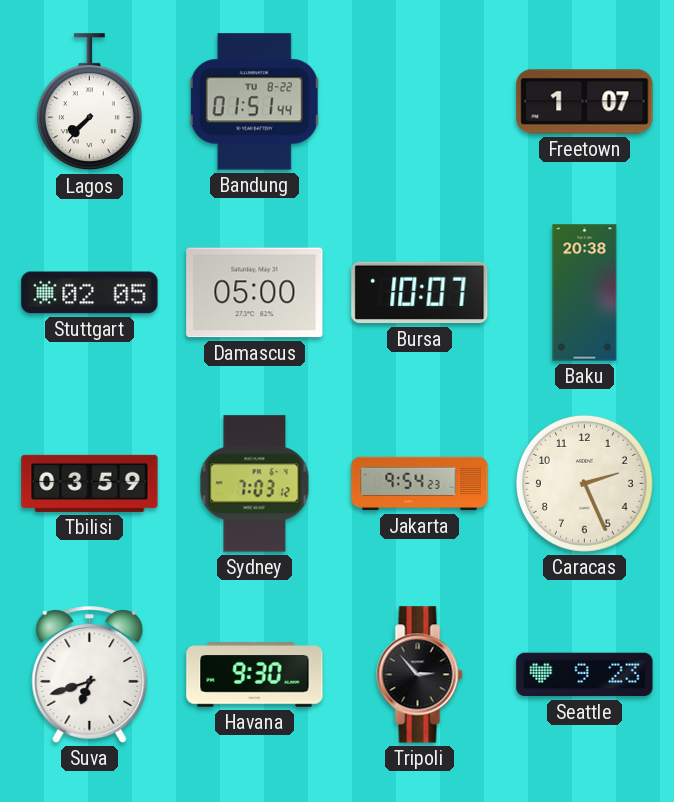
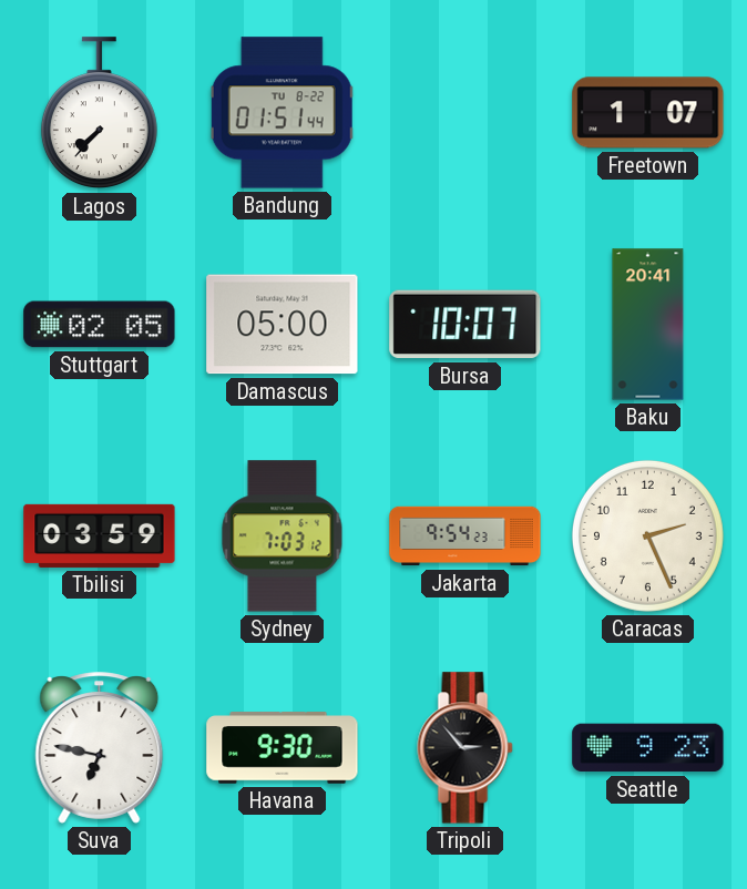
Baku: 20:38 -> 20:41
Suva: 6:42 -> 6:47
